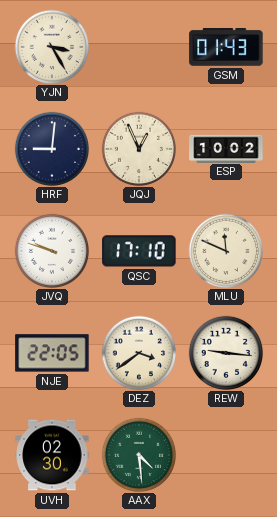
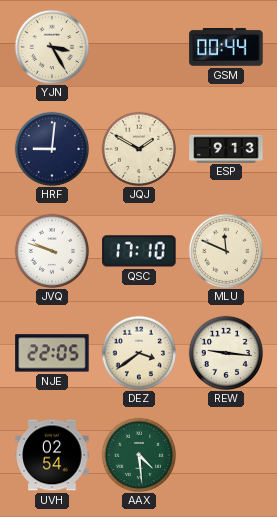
GSM: 01:43 -> 00:44
JQJ: 12:56 -> 1:50
ESP: 10:02 -> 9:13
UVH: 02:30 -> 02:54
